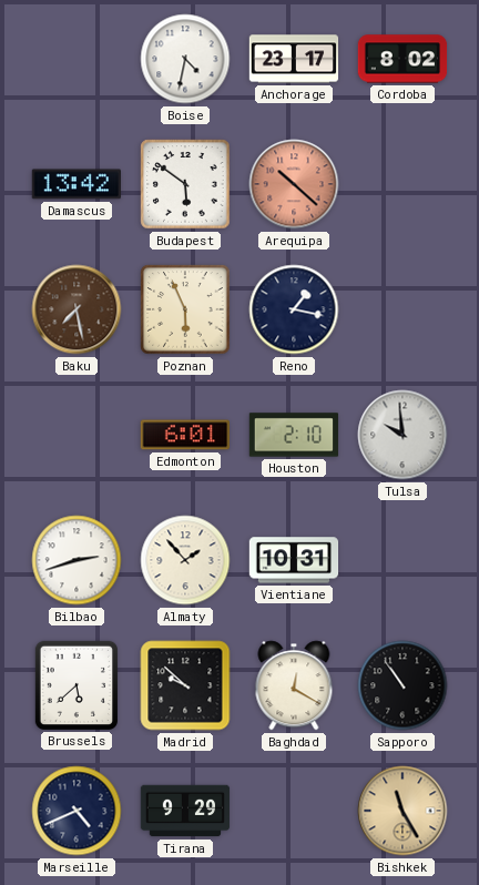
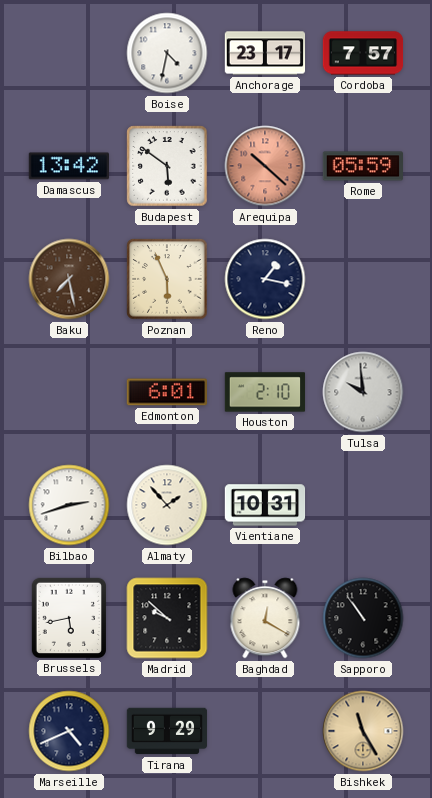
Cordoba: 8:02 -> 7:57
Rome: none -> 05:59
Brussels: 5:38 -> 5:43
